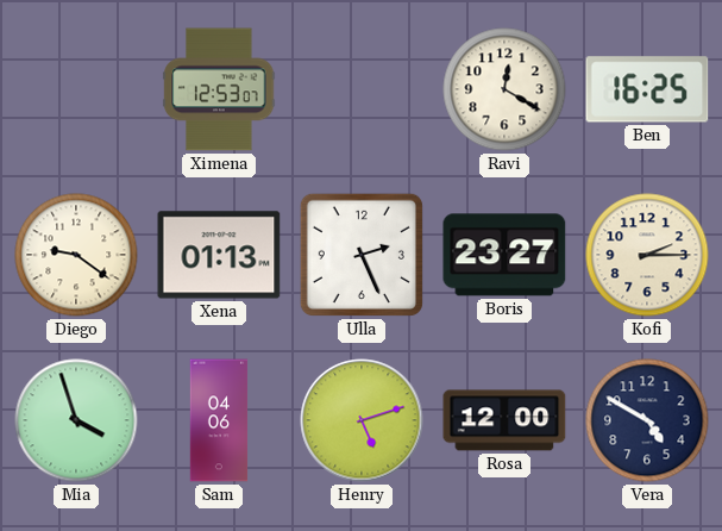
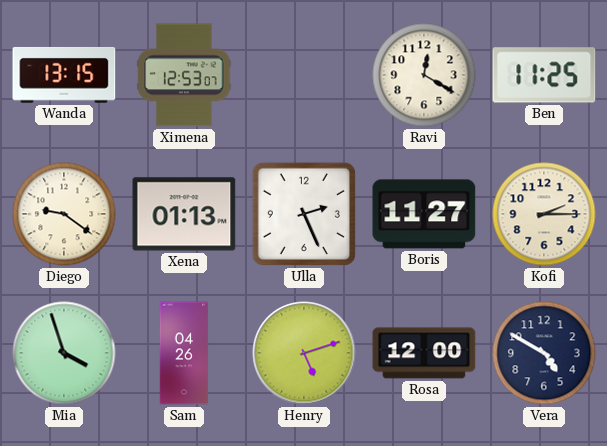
Wanda: none -> 13:15
Ben: 16:25 -> 11:25
Boris: 23:27 -> 11:27
Sam: 04:06 -> 04:26
